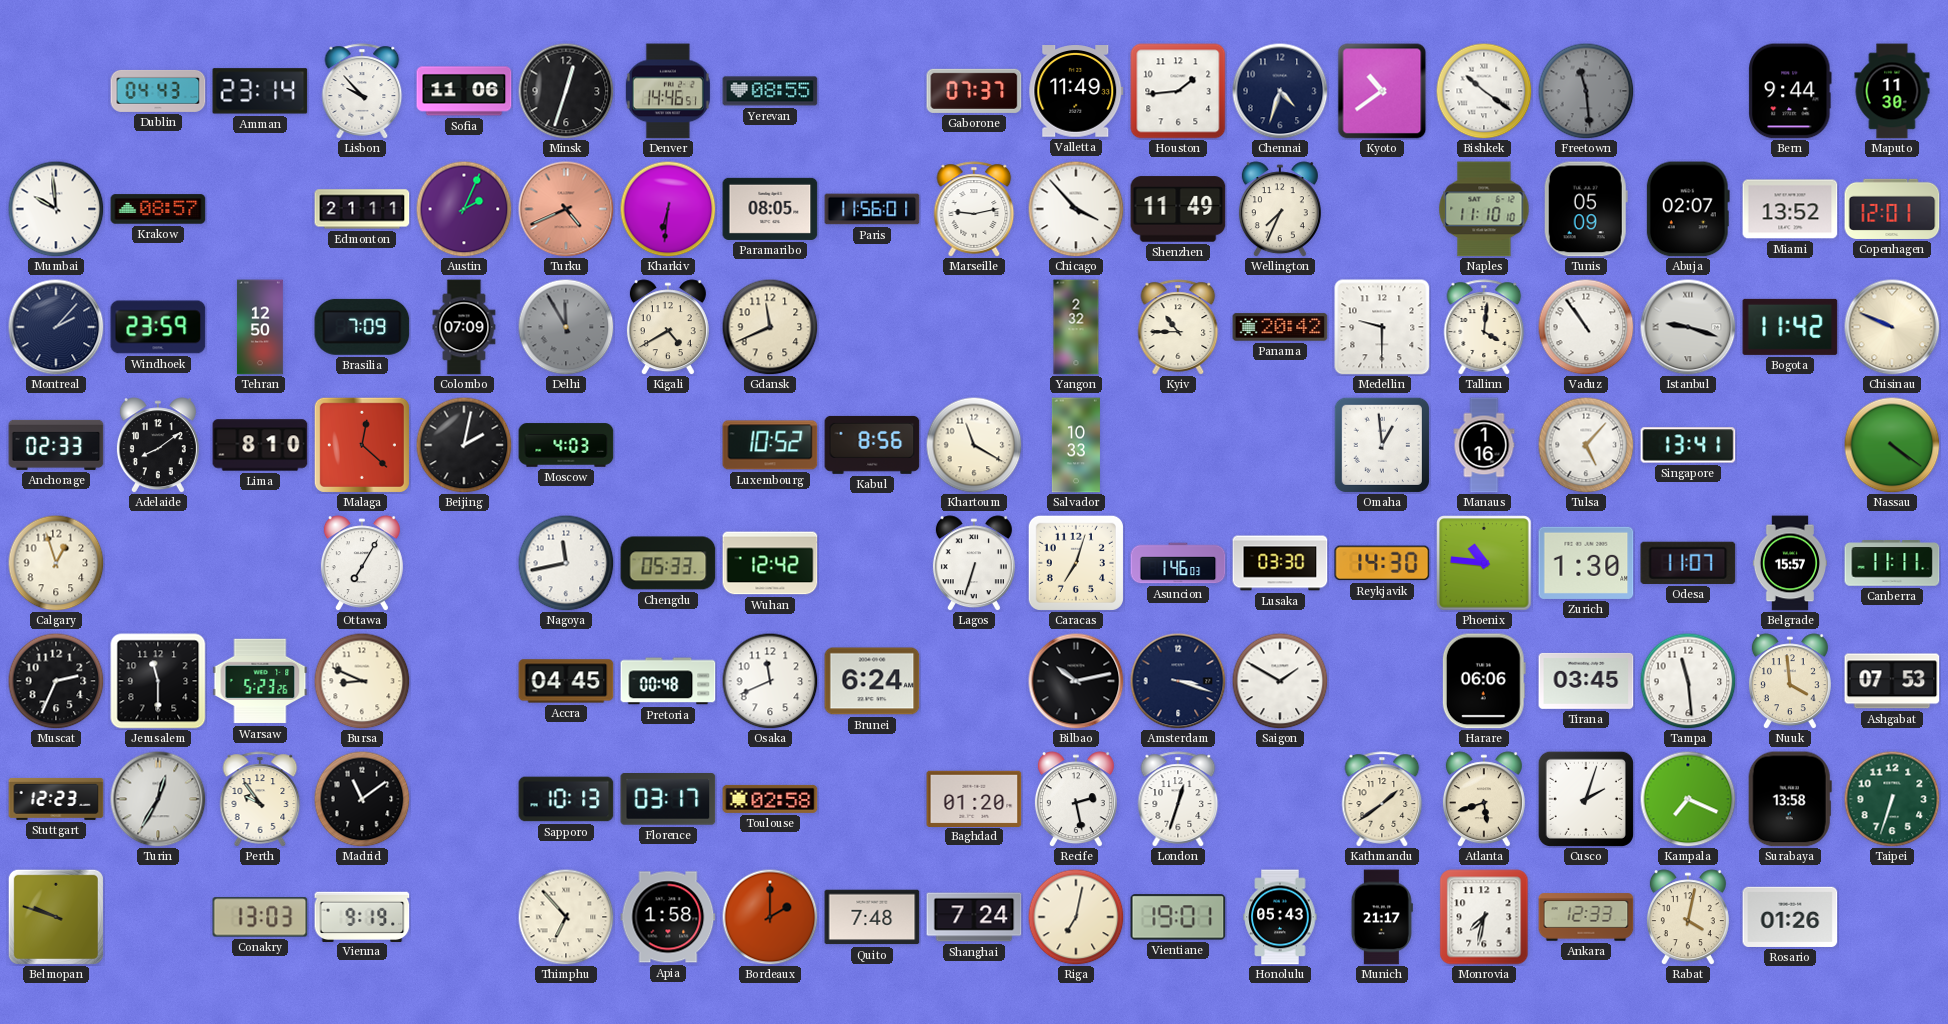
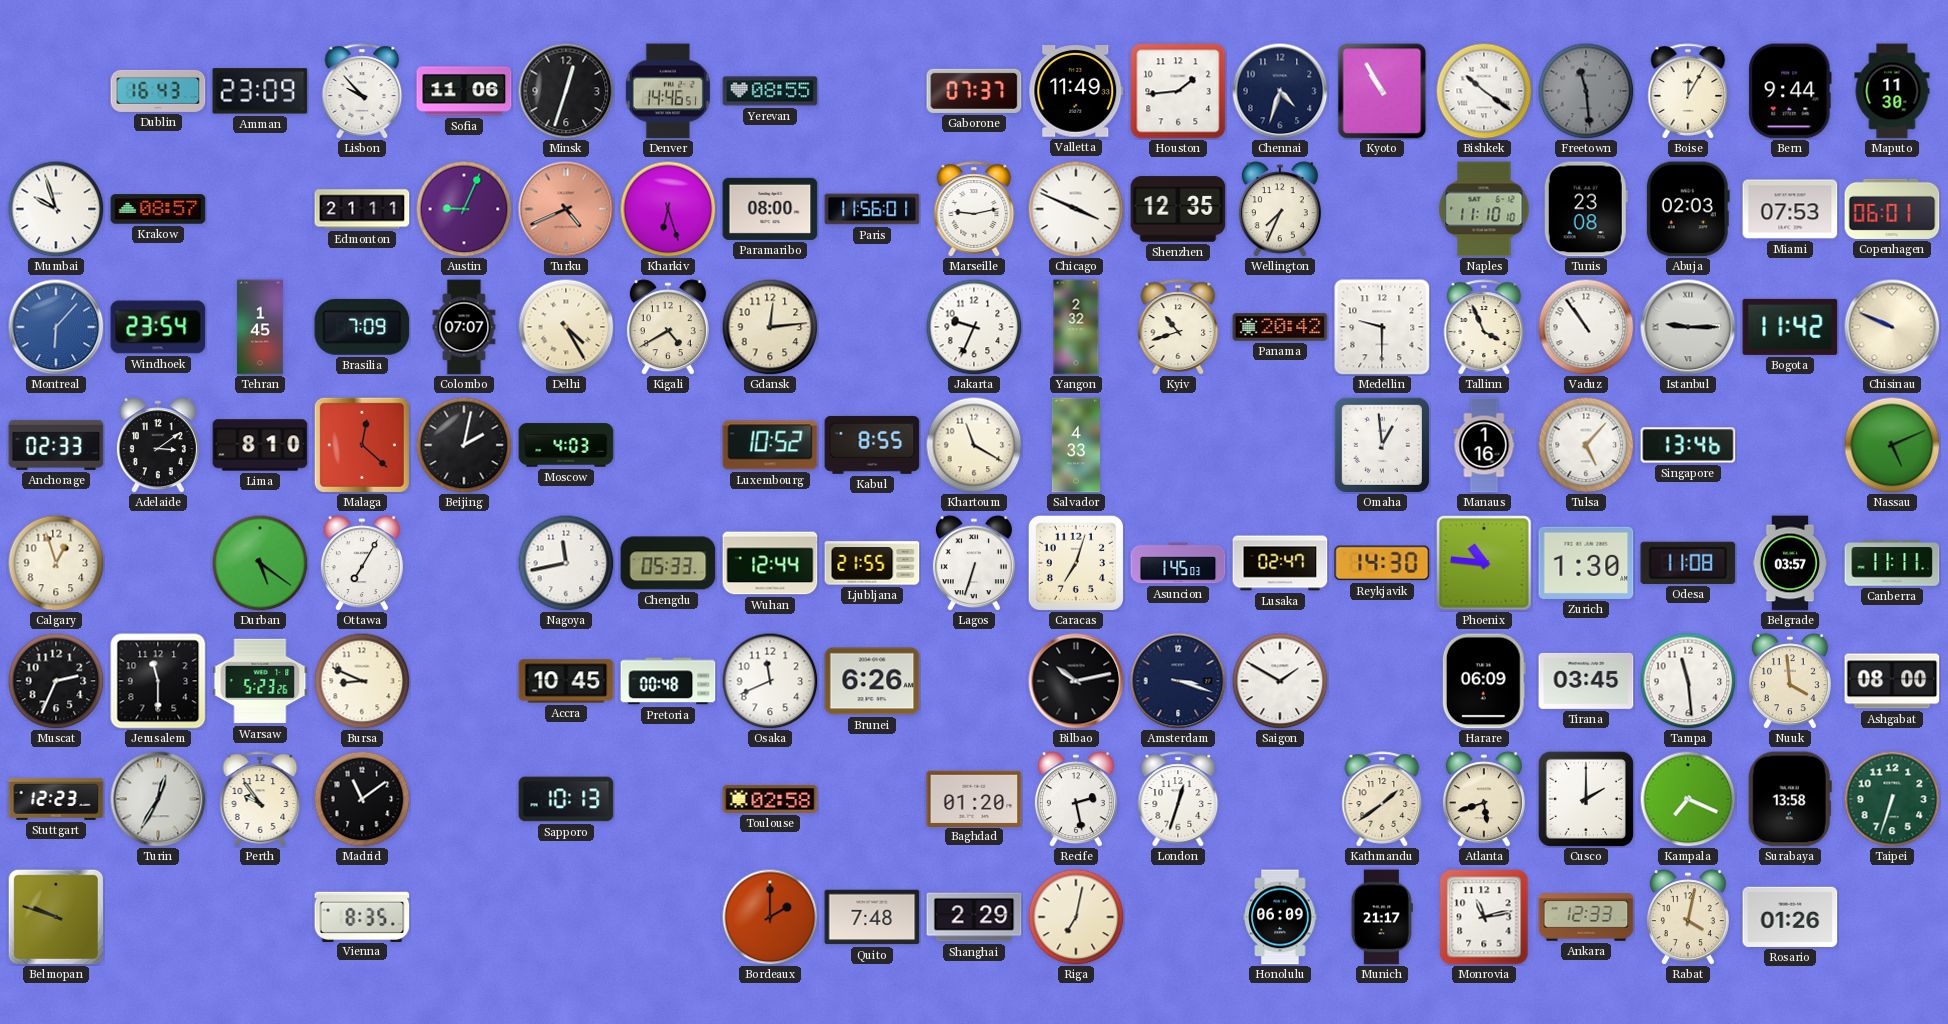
Dublin: 04:43 -> 16:43
Amman: 23:14 -> 23:09
Kyoto: 10:39 -> 10:55
Boise: none -> 12:05
Mumbai: 9:59 -> 9:57
Austin: 2:04 -> 9:04
Kharkiv: 6:31 -> 6:27
Paramaribo: 08:05 -> 08:00
Chicago: 3:53 -> 3:49
Shenzhen: 11:49 -> 12:35
Tunis: 05:09 -> 23:08
Abuja: 02:07 -> 02:03
Miami: 13:52 -> 07:53
Copenhagen: 12:01 -> 06:01
Montreal: 2:07 -> 6:07
Montreal dial: navy -> blue
Windhoek: 23:59 -> 23:54
Tehran: 12:50 -> 1:45
Colombo: 07:09 -> 07:07
Delhi: 11:55 -> 4:25
Delhi dial: grey -> cream
Gdansk: 11:41 -> 12:14
Jakarta: none -> 9:34
Kyiv: 10:45 -> 10:42
Tallinn: 4:01 -> 3:56
Istanbul: 9:18 -> 9:15
Adelaide: 8:09 -> 3:09
Kabul: 8:56 -> 8:55
Salvador: 10:33 -> 4:33
Singapore: 13:41 -> 13:46
Nassau: 4:21 -> 5:11
Durban: none -> 5:21
Wuhan: 12:42 -> 12:44
Ljubljana: none -> 21:55
Asuncion: 1:46 -> 1:45
Lusaka: 03:30 -> 02:47
Odesa: 11:07 -> 11:08
Belgrade: 15:57 -> 03:57
Accra: 04:45 -> 10:45
Brunei: 6:24 -> 6:26
Harare: 06:06 -> 06:09
Ashgabat: 07:53 -> 08:00
Florence: 03:17 -> none
Cusco: 2:03 -> 2:00
Conakry: 13:03 -> none
Vienna: 9:19 -> 8:35
Thimphu: 6:53 -> none
Apia: 1:58 -> none
Shanghai: 7:24 -> 2:29
Vientiane: 19:01 -> none
Honolulu: 05:43 -> 06:09
Monrovia: 7:32 -> 11:13
